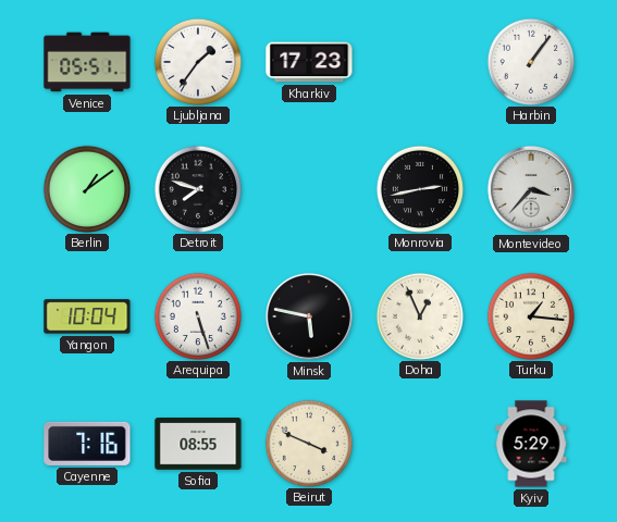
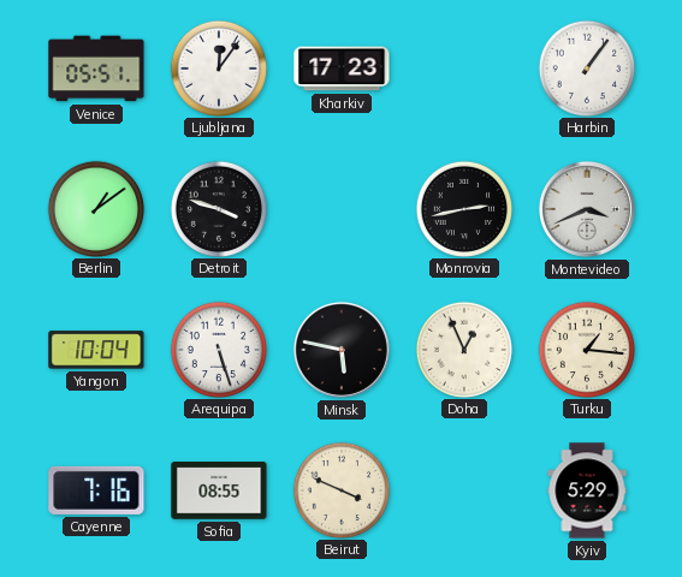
Ljubljana: 1:36 -> 12:06
Detroit: 7:48 -> 3:48
Montevideo: 3:37 -> 3:41
